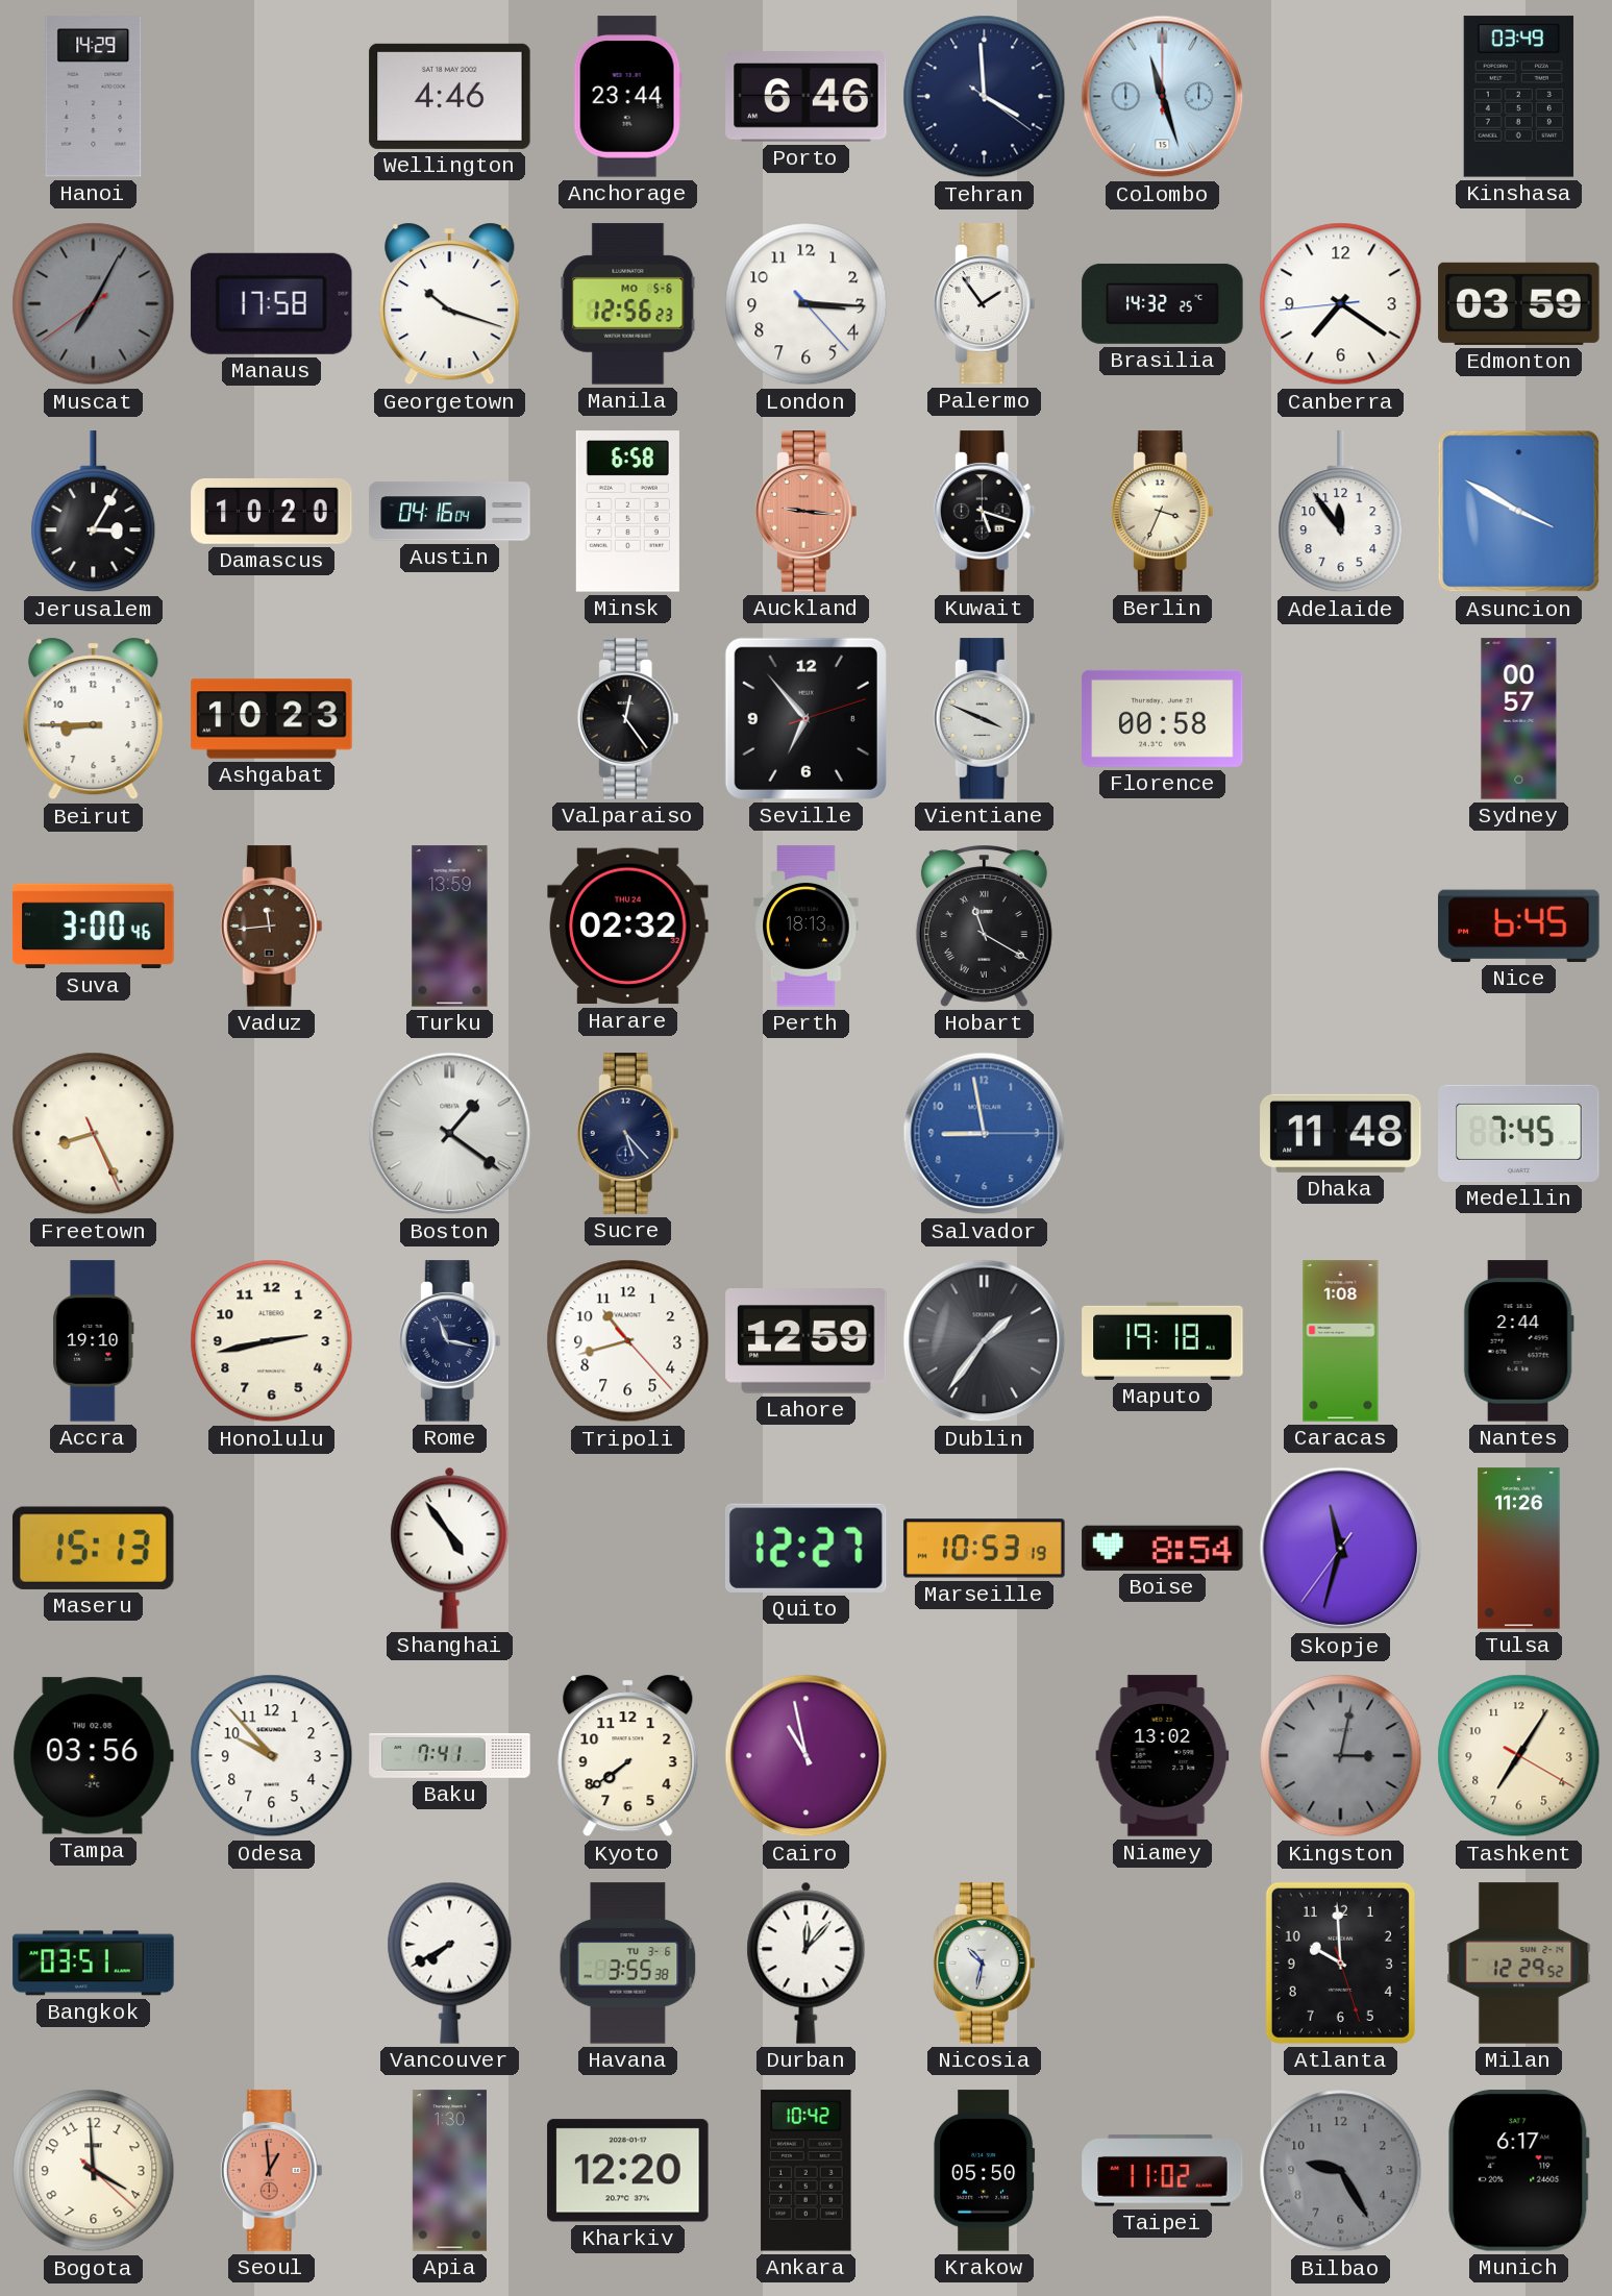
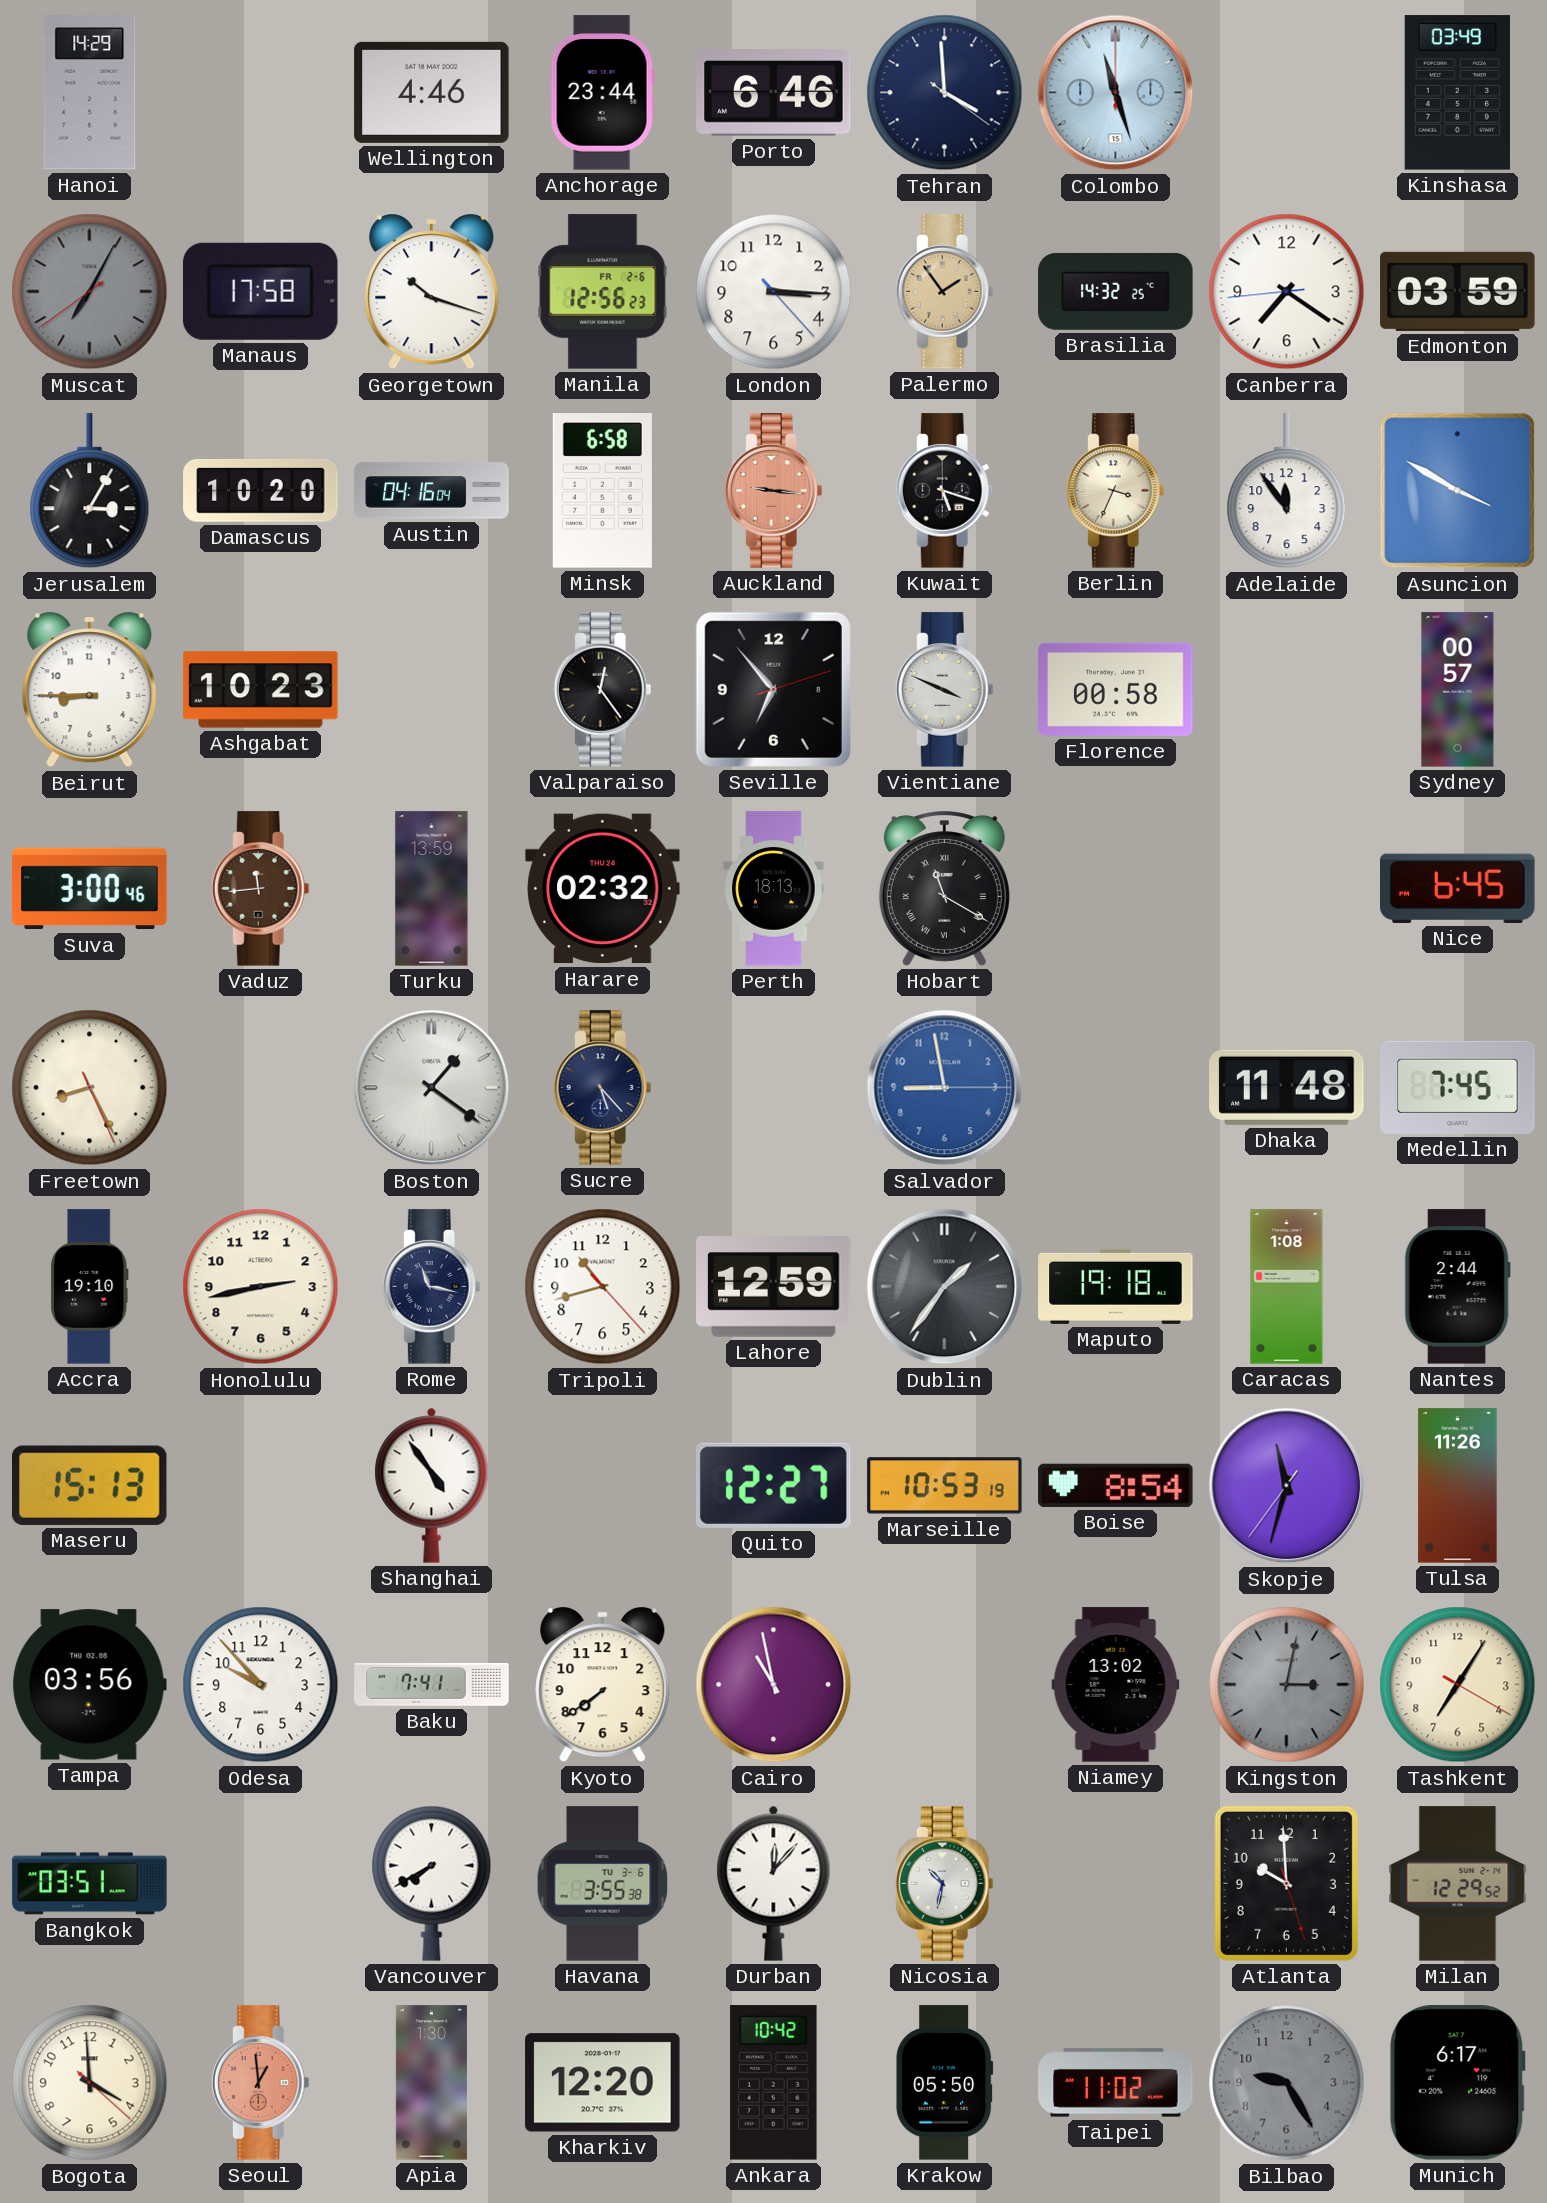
Manila date: MO 5-6 -> FR 2-6
Palermo dial: white -> champagne
